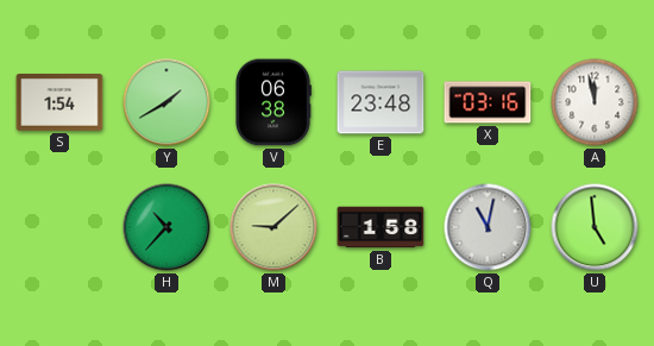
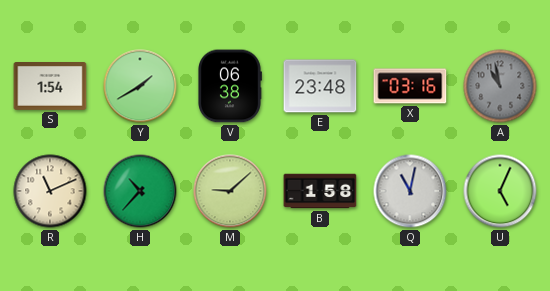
A: 11:58 -> 10:58
A dial: white -> grey
R: none -> 11:11
U: 4:59 -> 5:04
